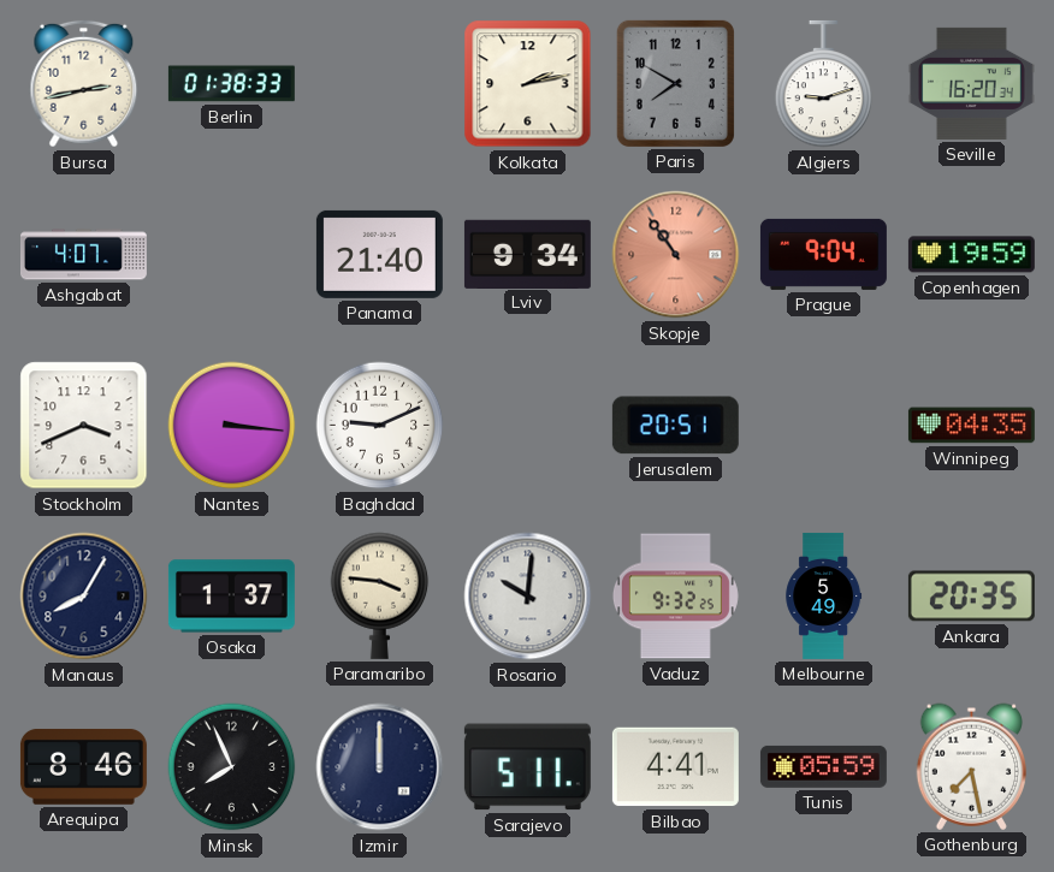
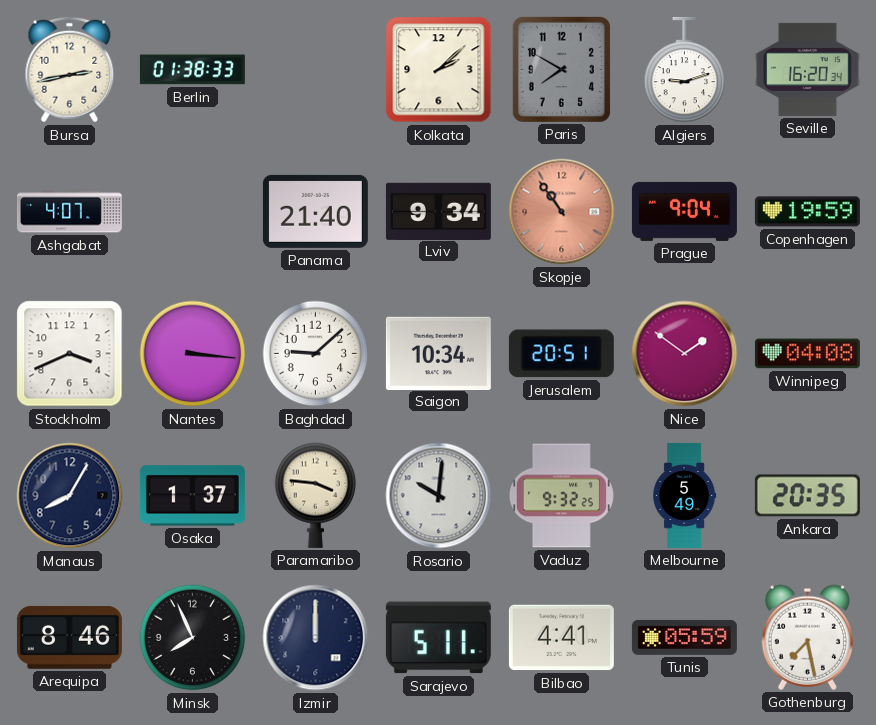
Kolkata: 2:13 -> 2:08
Baghdad: 9:11 -> 9:08
Saigon: none -> 10:34
Nice: none -> 1:51
Winnipeg: 04:35 -> 04:08
